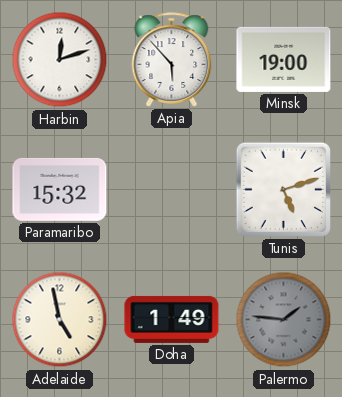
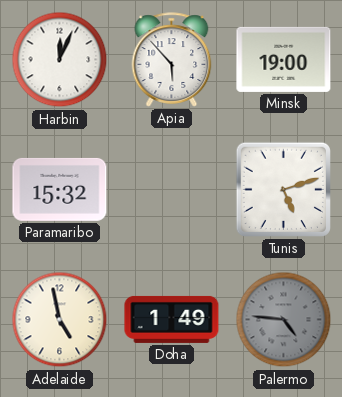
Harbin: 12:12 -> 12:04
Palermo: 1:46 -> 4:46
